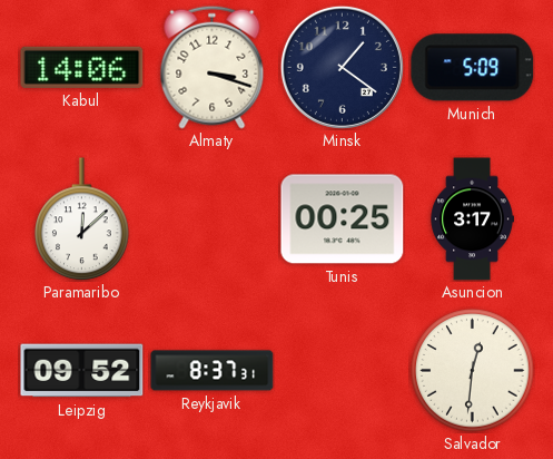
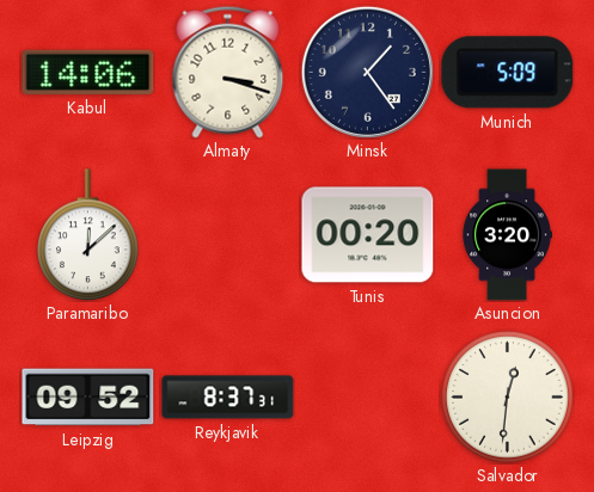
Minsk: 1:21 -> 1:24
Tunis: 00:25 -> 00:20
Asuncion: 3:17 -> 3:20
